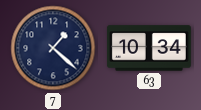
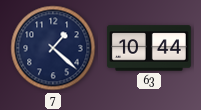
63: 10:34 -> 10:44
